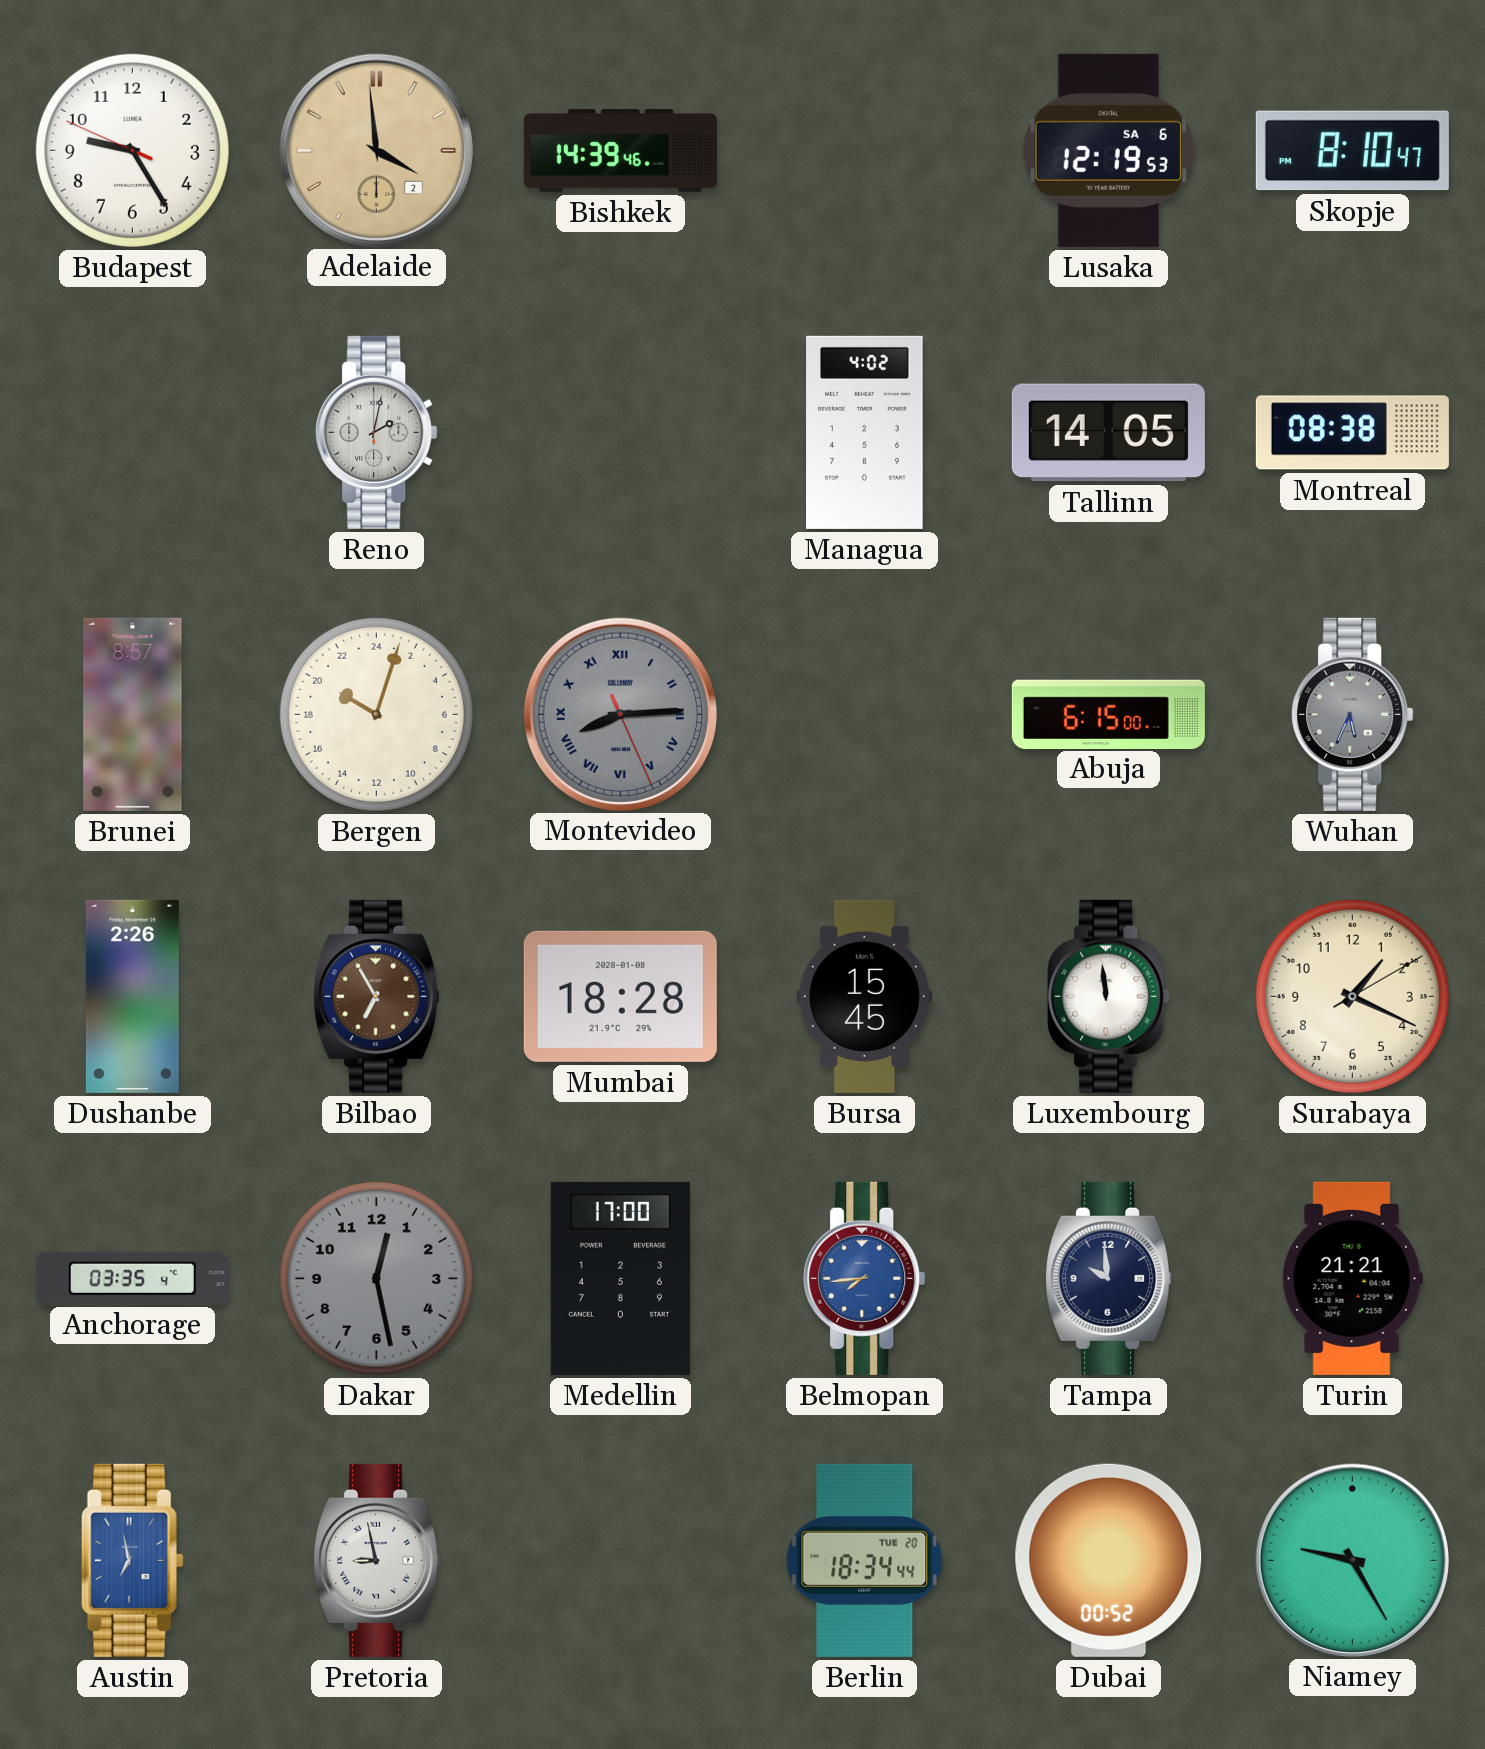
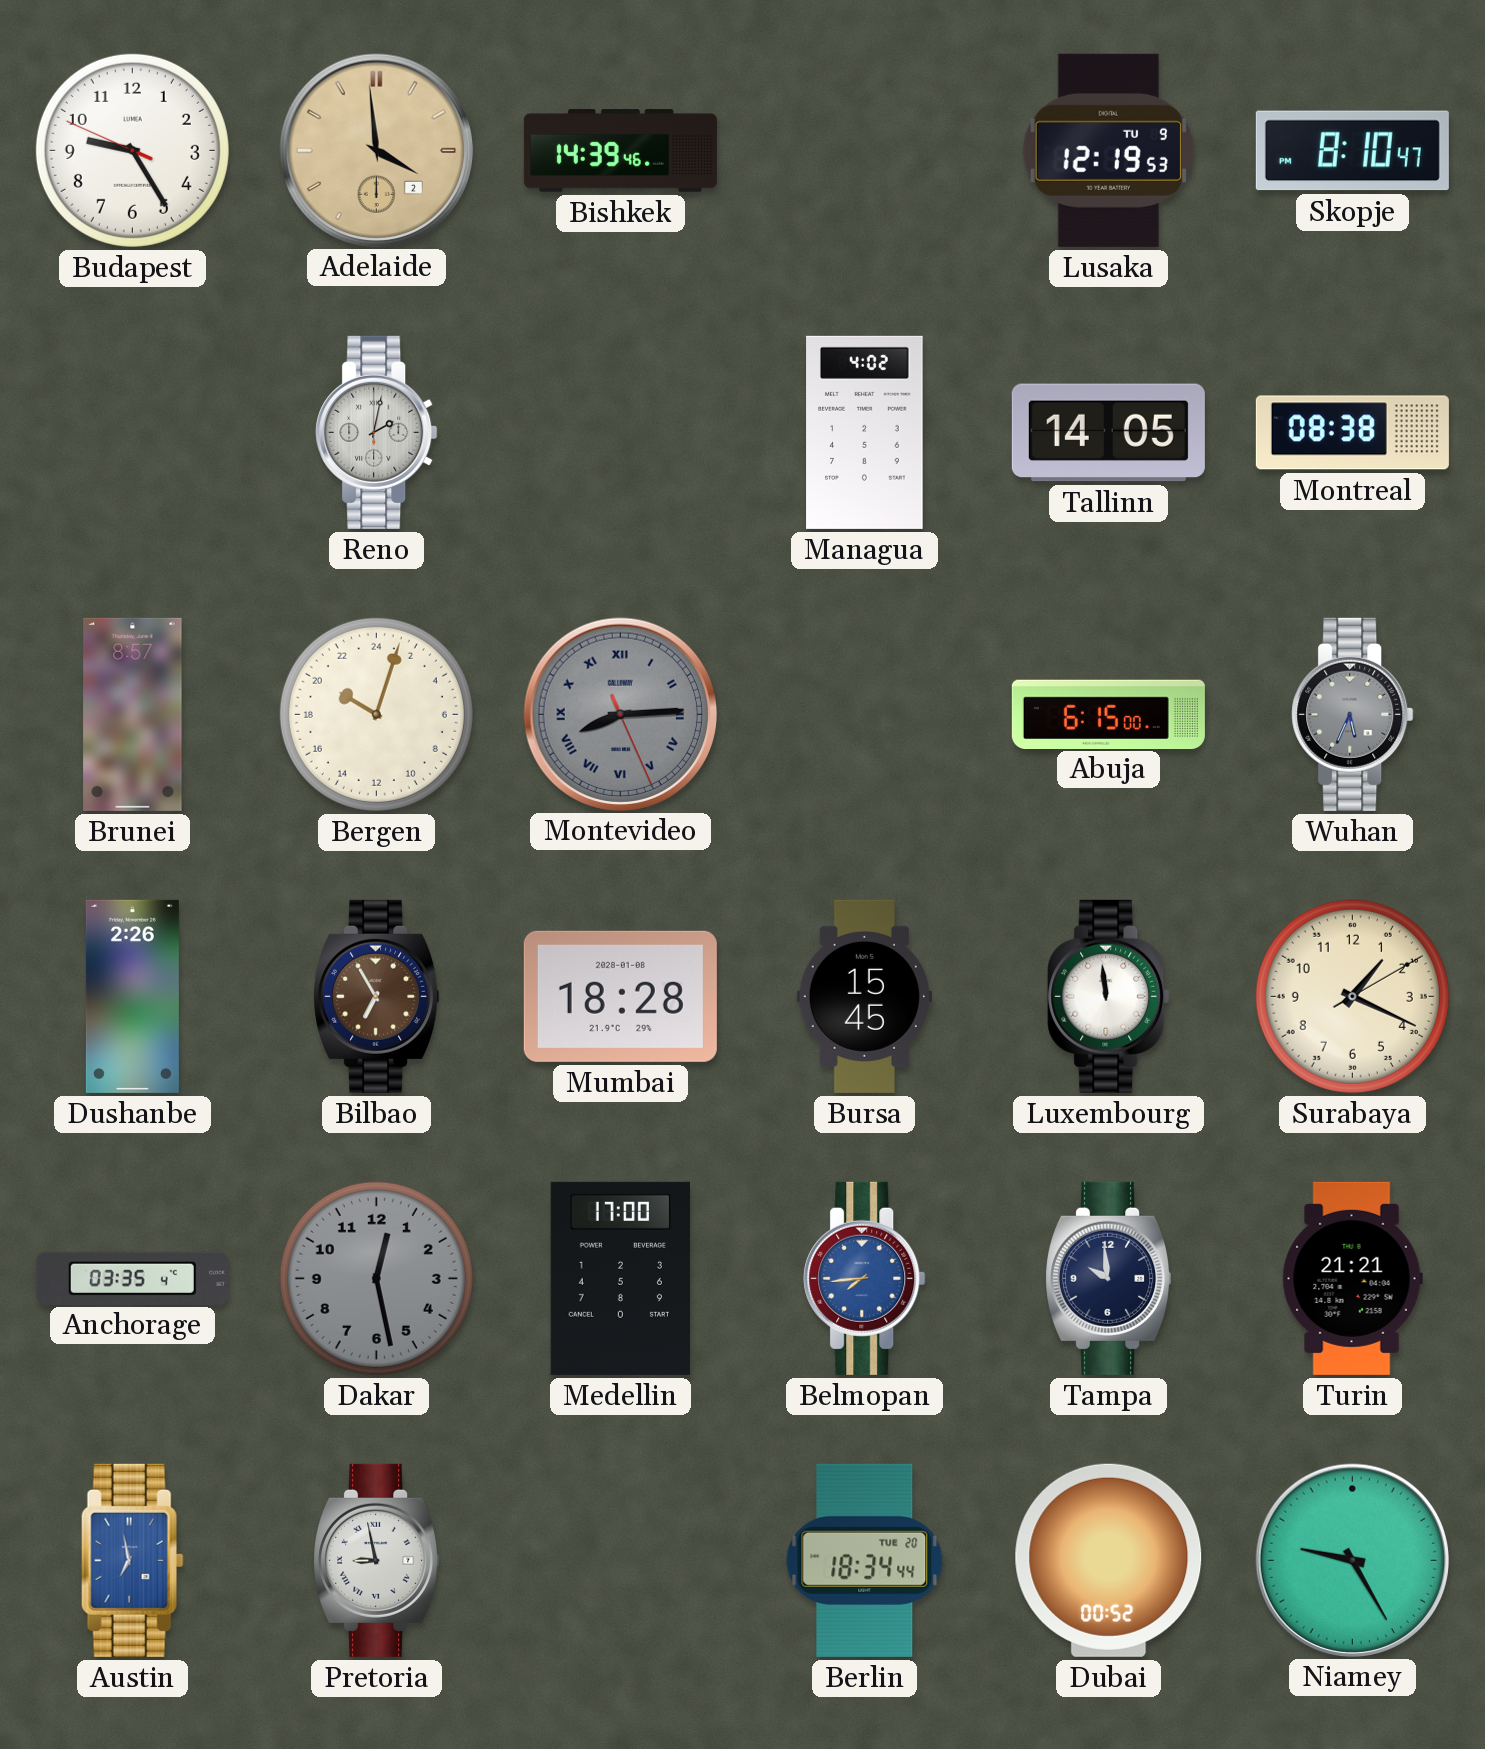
Lusaka date: SA 6 -> TU 9
